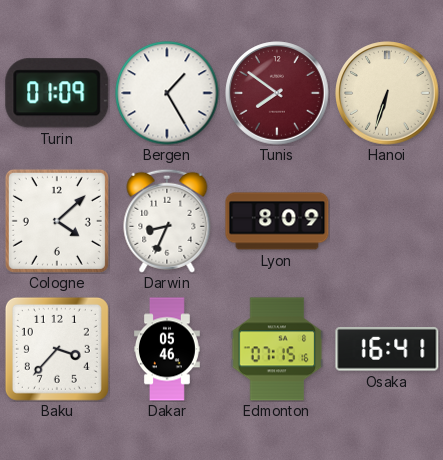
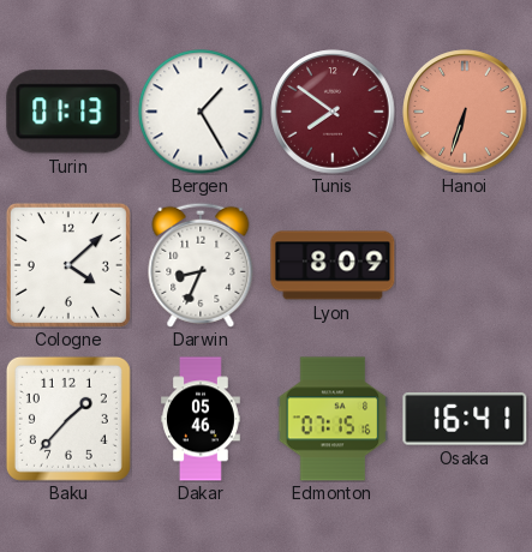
Turin: 01:09 -> 01:13
Hanoi dial: cream -> salmon
Baku: 3:37 -> 1:37
